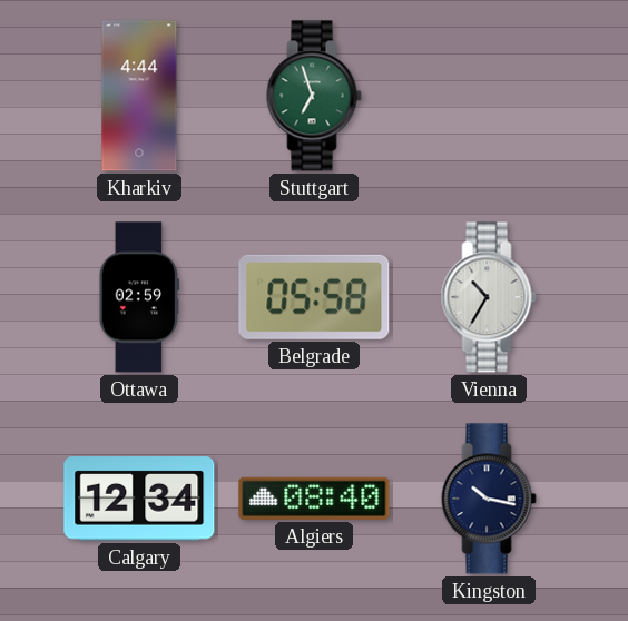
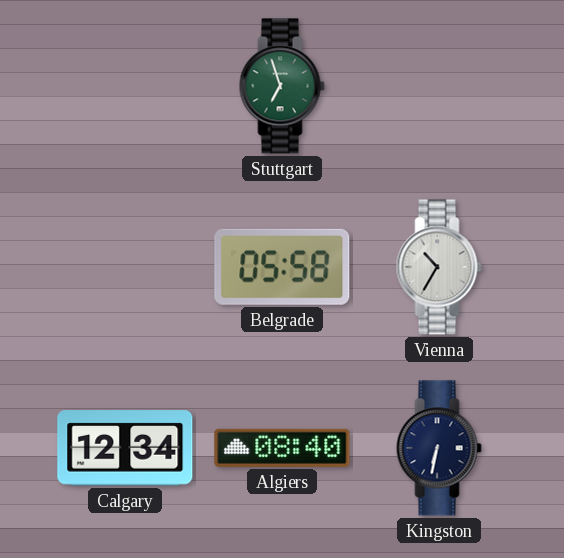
Kharkiv: 4:44 -> none
Ottawa: 02:59 -> none
Kingston: 10:17 -> 6:32
